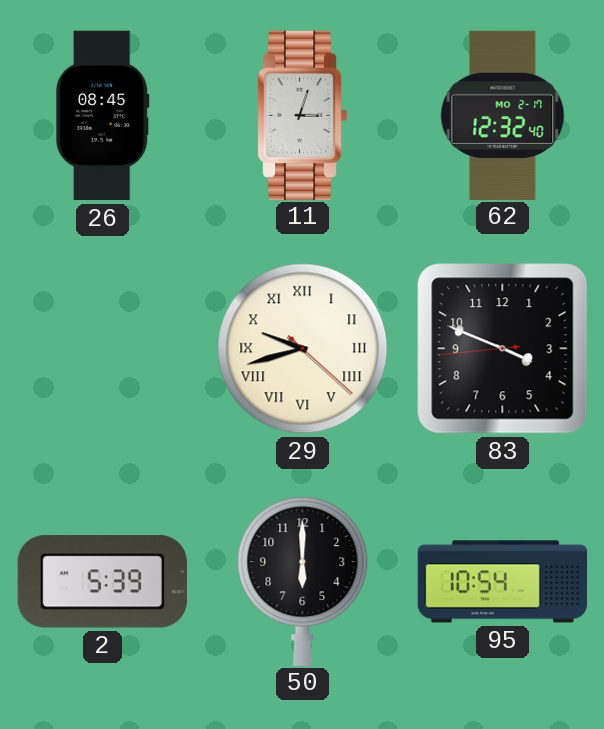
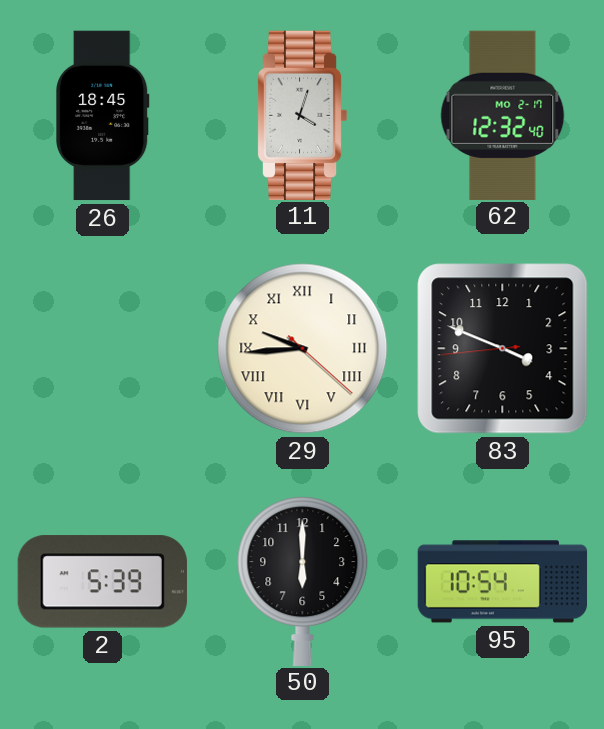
26: 08:45 -> 18:45
11: 3:03 -> 4:03
29: 9:42 -> 9:44
